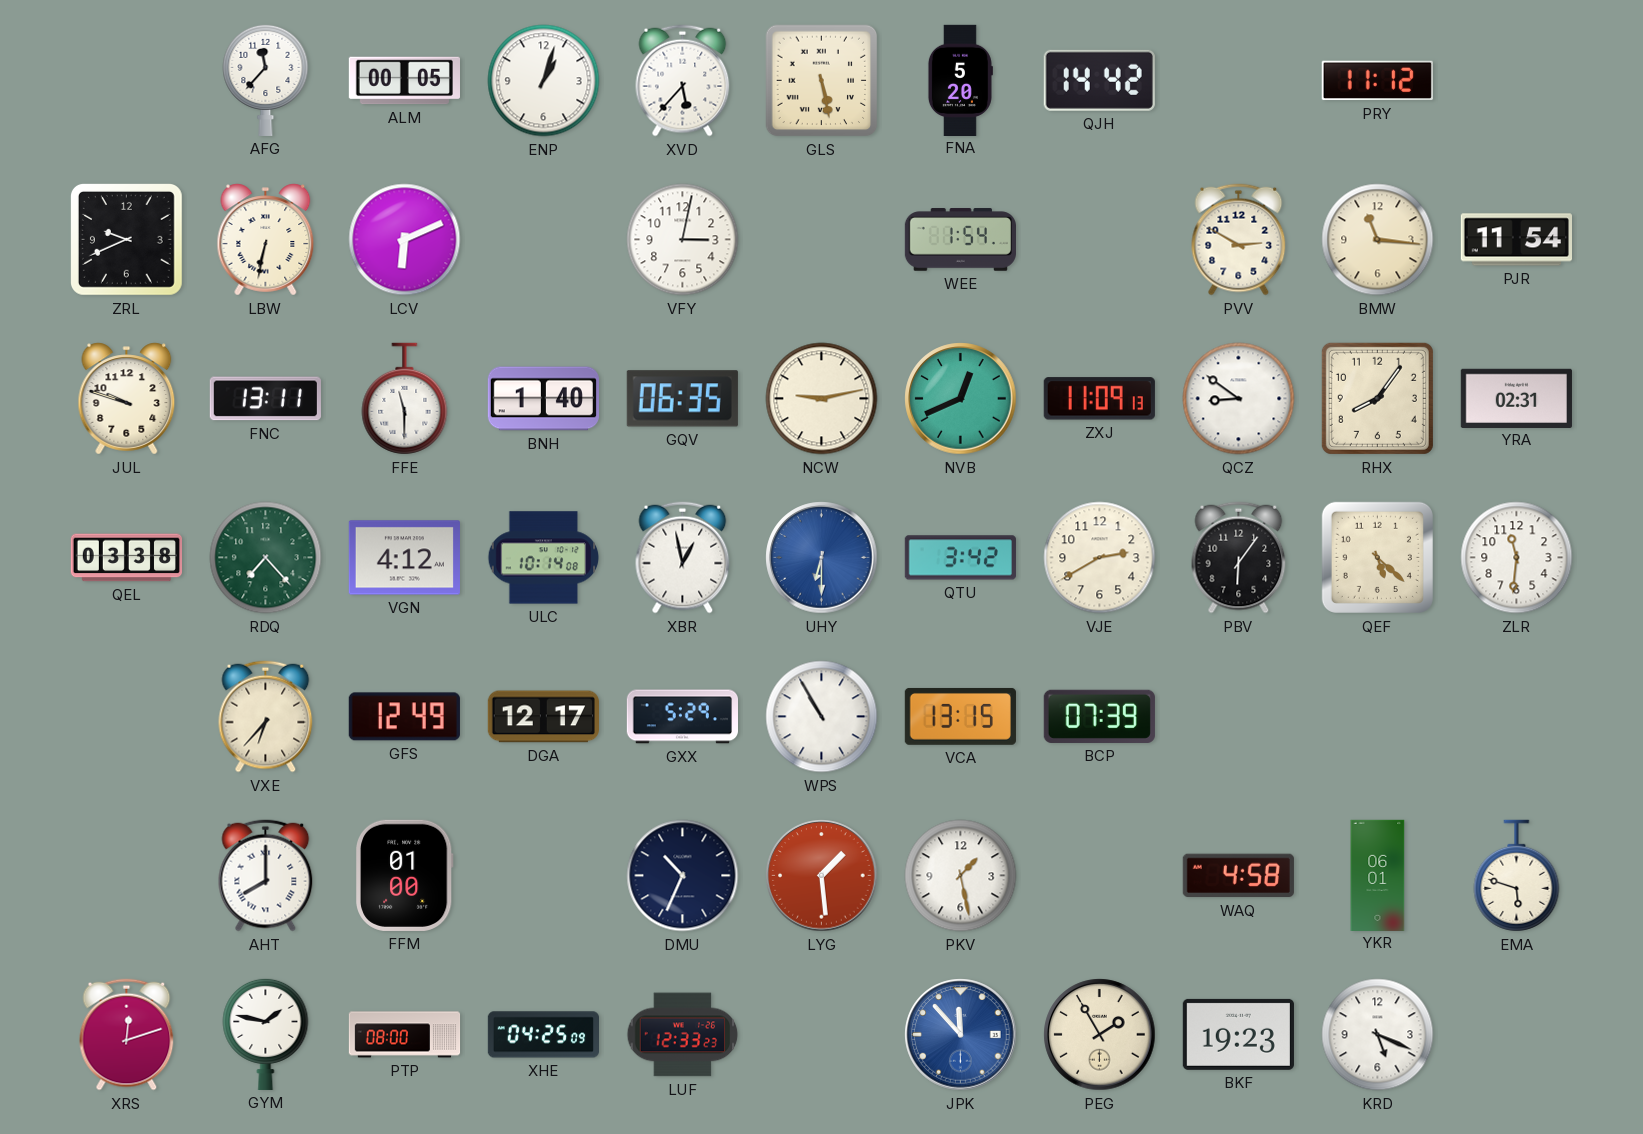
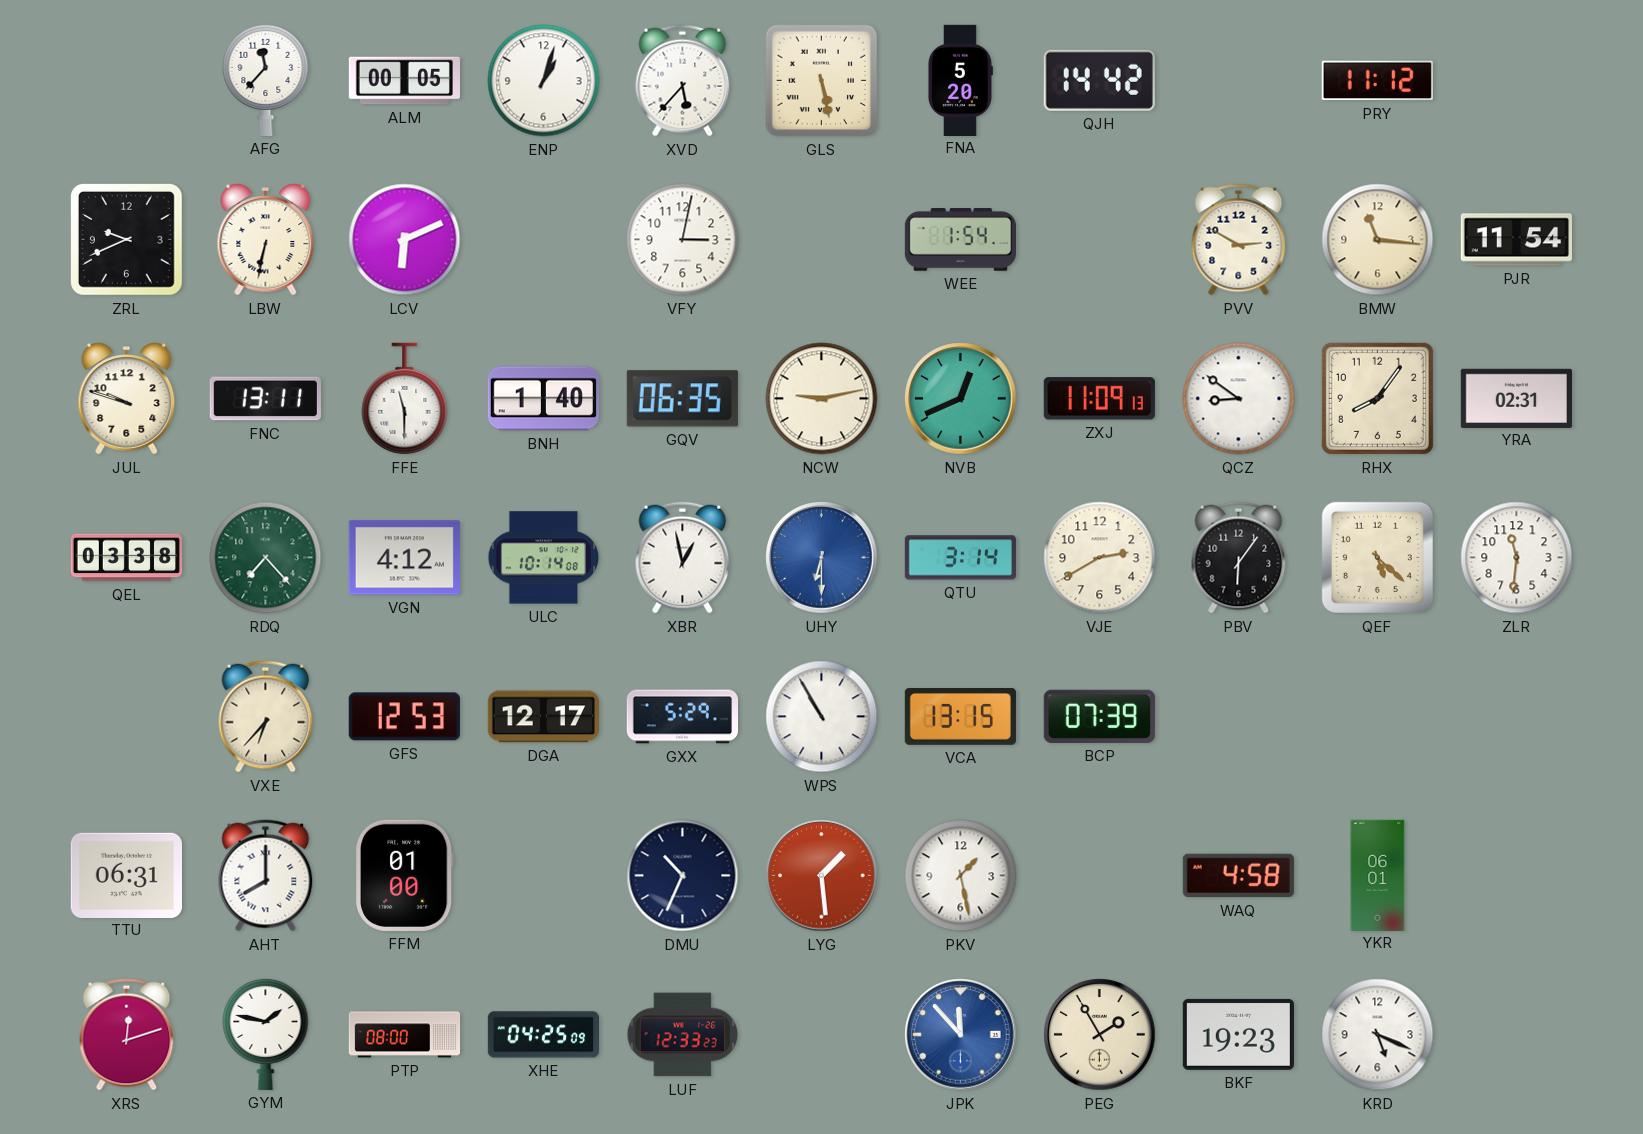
QTU: 3:42 -> 3:14
GFS: 12:49 -> 12:53
TTU: none -> 06:31
EMA: 5:48 -> none
